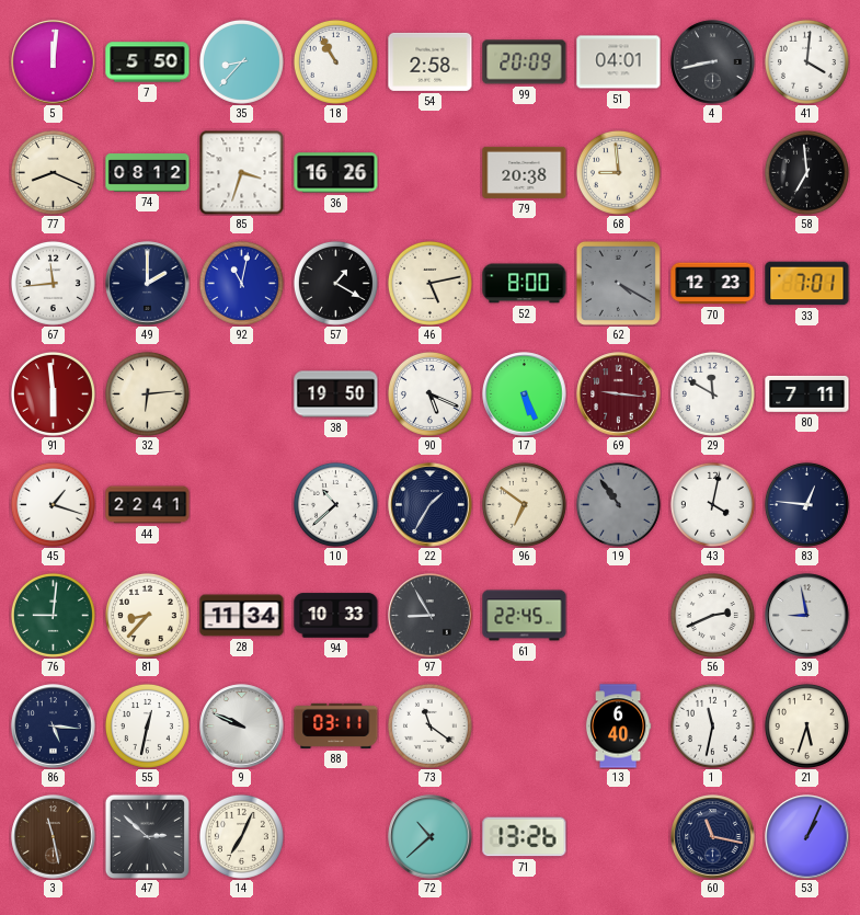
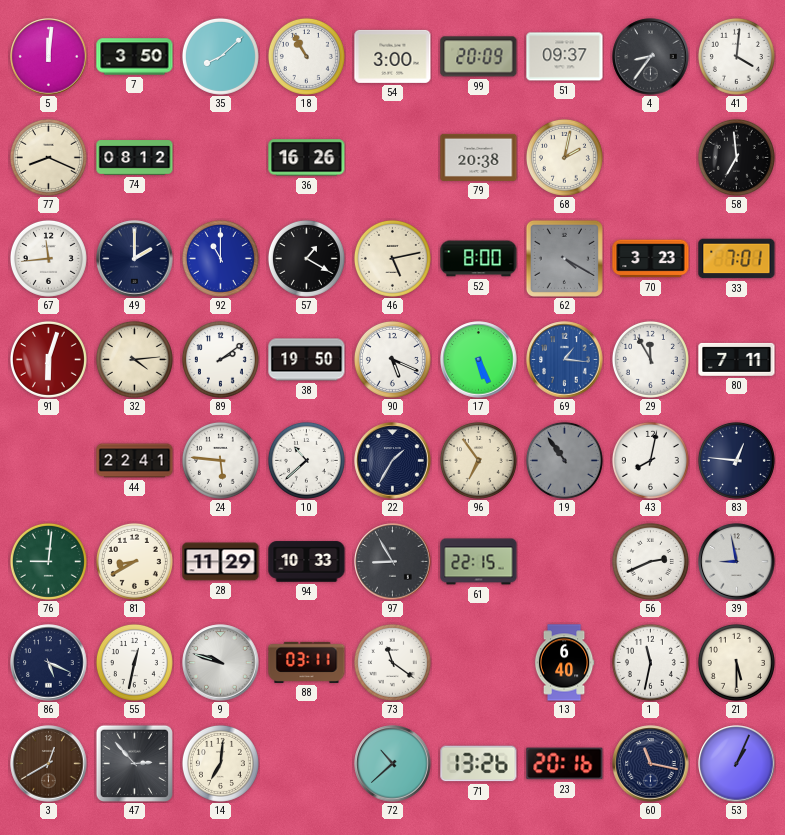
7: 5:50 -> 3:50
35: 8:37 -> 8:08
54: 2:58 -> 3:00
51: 04:01 -> 09:37
4: 8:43 -> 8:36
85: 3:33 -> none
68: 8:59 -> 2:02
92: 11:02 -> 11:00
70: 12:23 -> 3:23
91: 5:59 -> 6:03
32: 6:14 -> 4:14
89: none -> 2:09
69: 9:16 -> 1:16
69 dial: burgundy -> blue
29: 11:50 -> 11:55
45: 1:18 -> none
24: none -> 5:46
96: 6:51 -> 6:54
43: 4:02 -> 8:02
81: 8:37 -> 8:40
28: 11:34 -> 11:29
61: 22:45 -> 22:15
86: 5:16 -> 5:19
9: 9:49 -> 9:48
21: 5:33 -> 5:30
3: 11:28 -> 12:40
47: 2:52 -> 2:53
14: 7:04 -> 7:01
23: none -> 20:16
